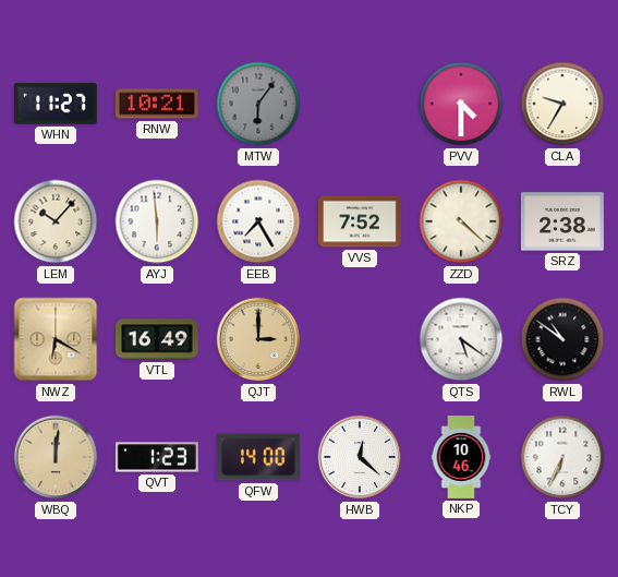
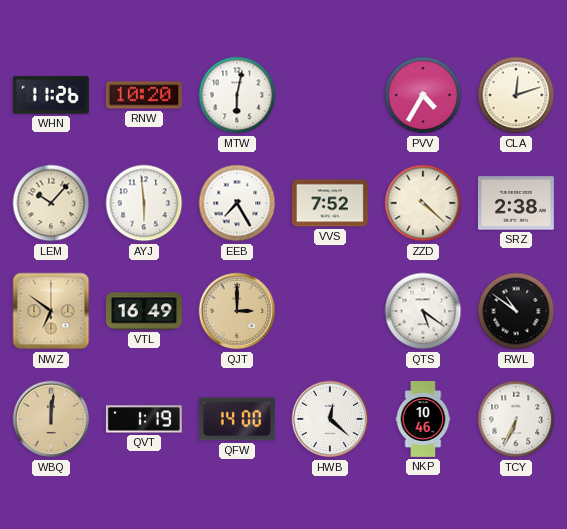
WHN: 11:27 -> 11:26
RNW: 10:21 -> 10:20
MTW: 6:06 -> 6:02
MTW dial: grey -> white
PVV: 4:30 -> 4:35
CLA: 9:35 -> 12:12
NWZ: 6:20 -> 6:51
QVT: 1:23 -> 1:19
